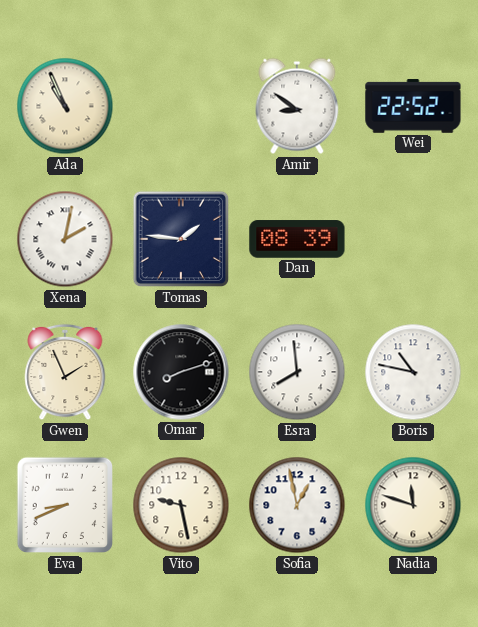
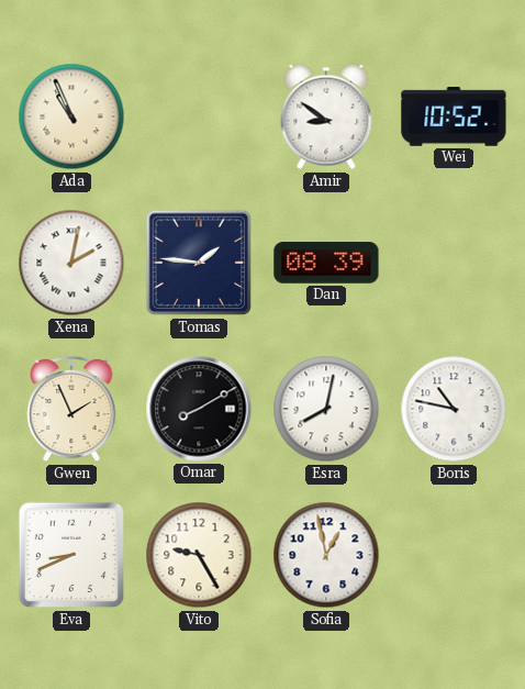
Wei: 22:52 -> 10:52
Omar: 8:12 -> 8:10
Esra: 7:59 -> 8:02
Vito: 9:28 -> 9:25
Nadia: 11:48 -> none
